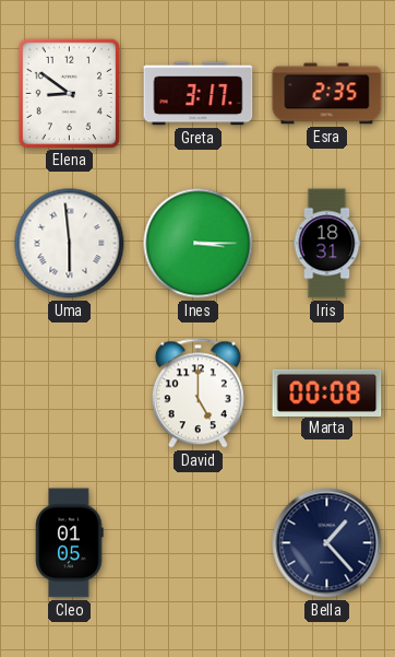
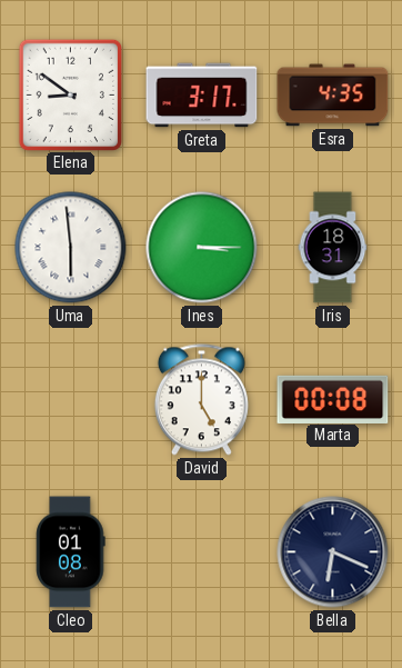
Esra: 2:35 -> 4:35
Cleo: 01:05 -> 01:08
Bella: 1:23 -> 6:19
